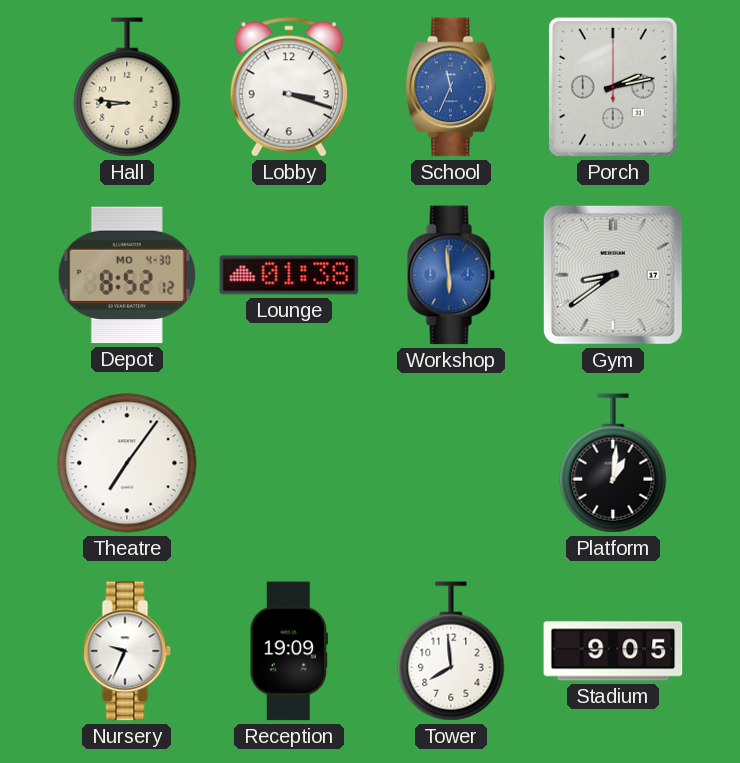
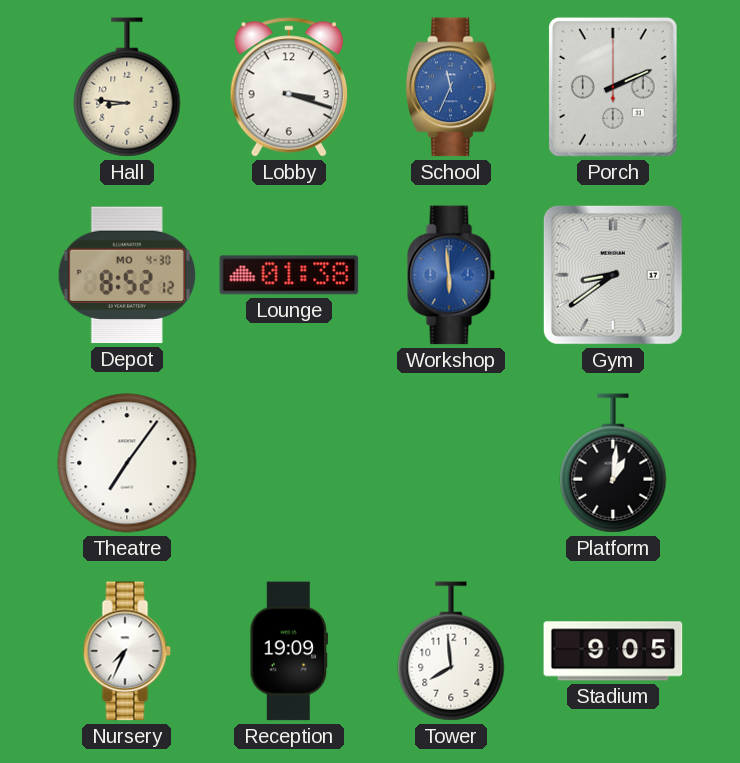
Porch: 2:13 -> 2:11
Nursery: 9:34 -> 7:34
